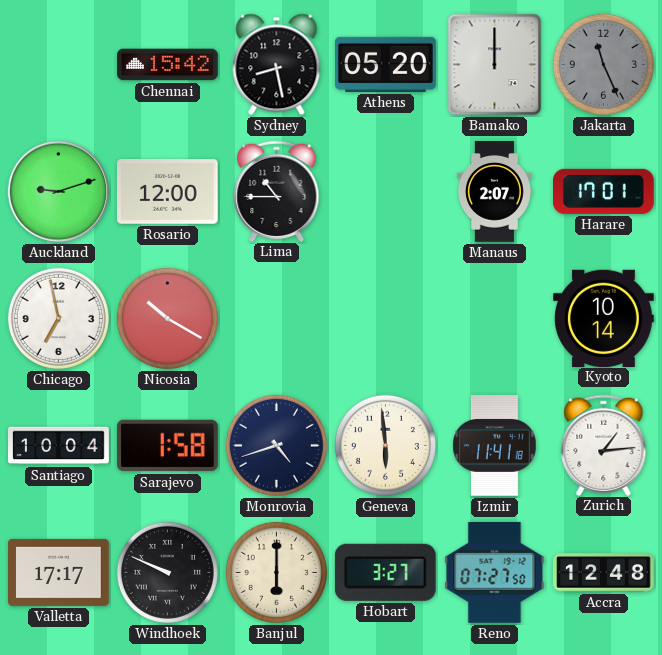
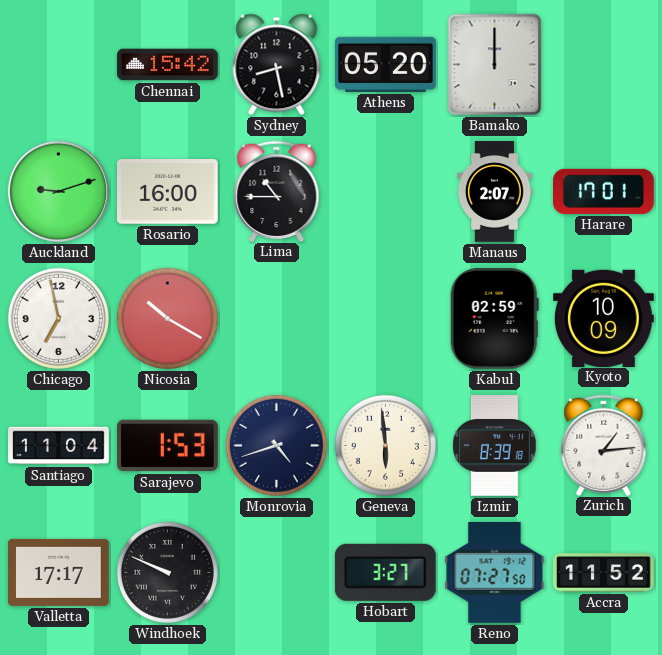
Jakarta: 11:26 -> none
Rosario: 12:00 -> 16:00
Kabul: none -> 02:59
Kyoto: 10:14 -> 10:09
Santiago: 10:04 -> 11:04
Sarajevo: 1:58 -> 1:53
Izmir: 11:41 -> 8:39
Banjul: 6:00 -> none
Accra: 12:48 -> 11:52
